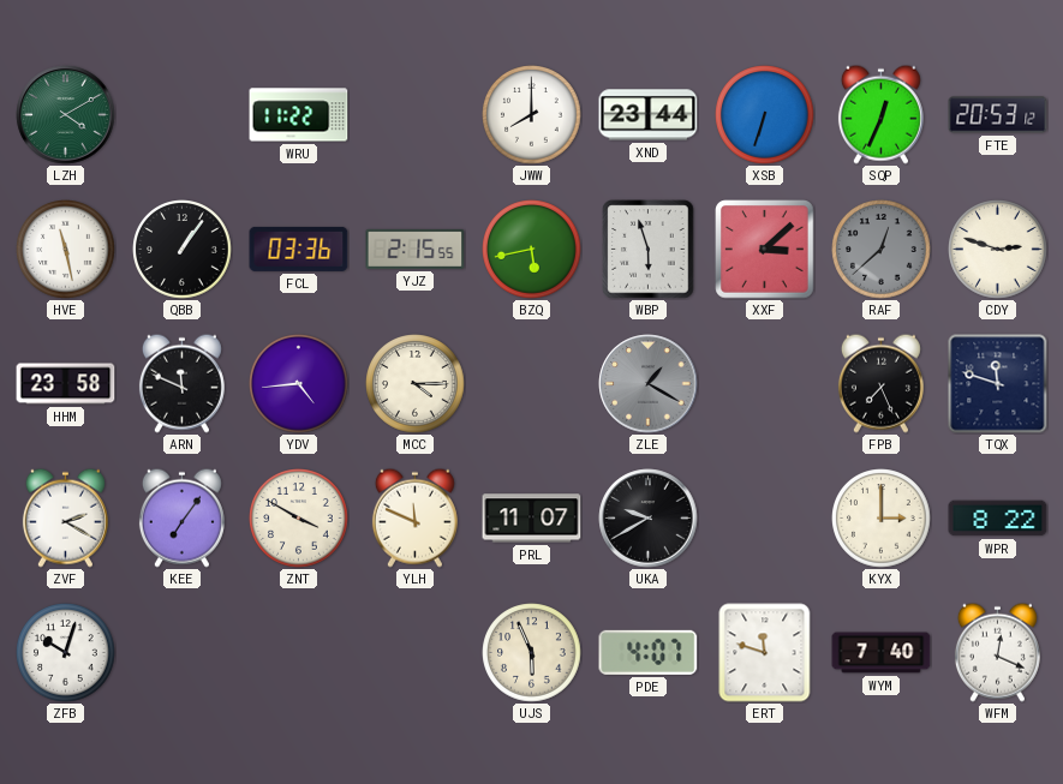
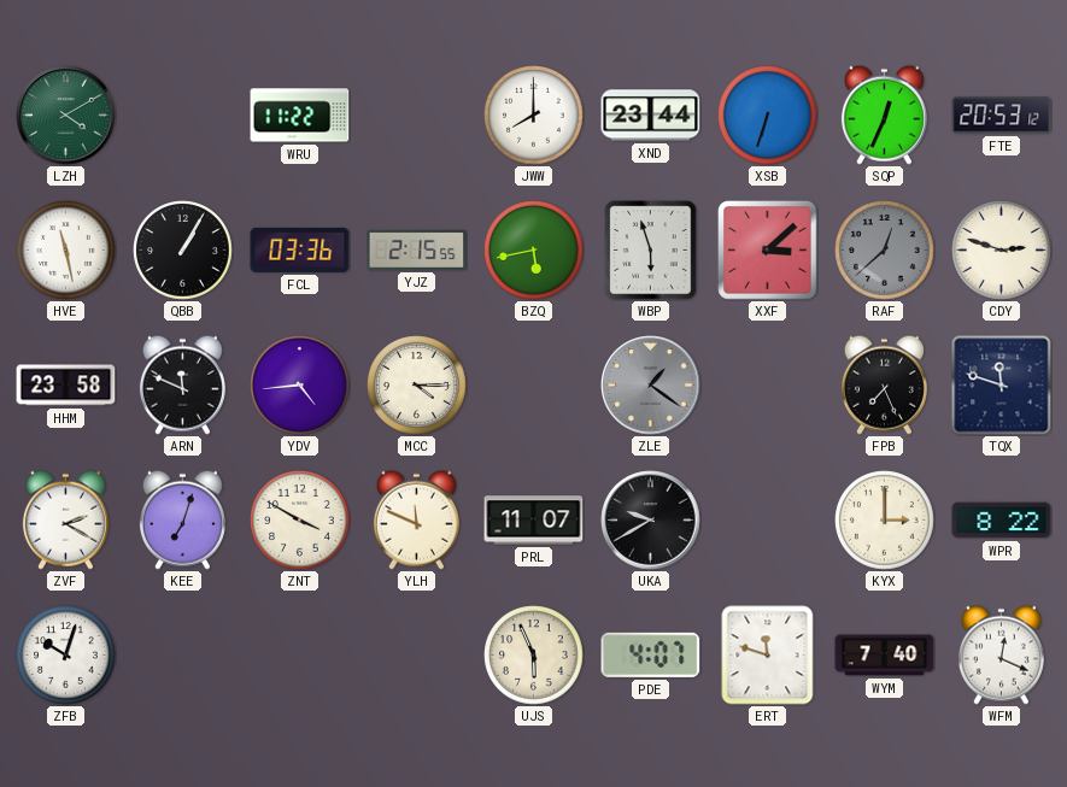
QBB: 1:06 -> 1:05
ZLE: 1:20 -> 1:21
KEE: 7:06 -> 7:03
